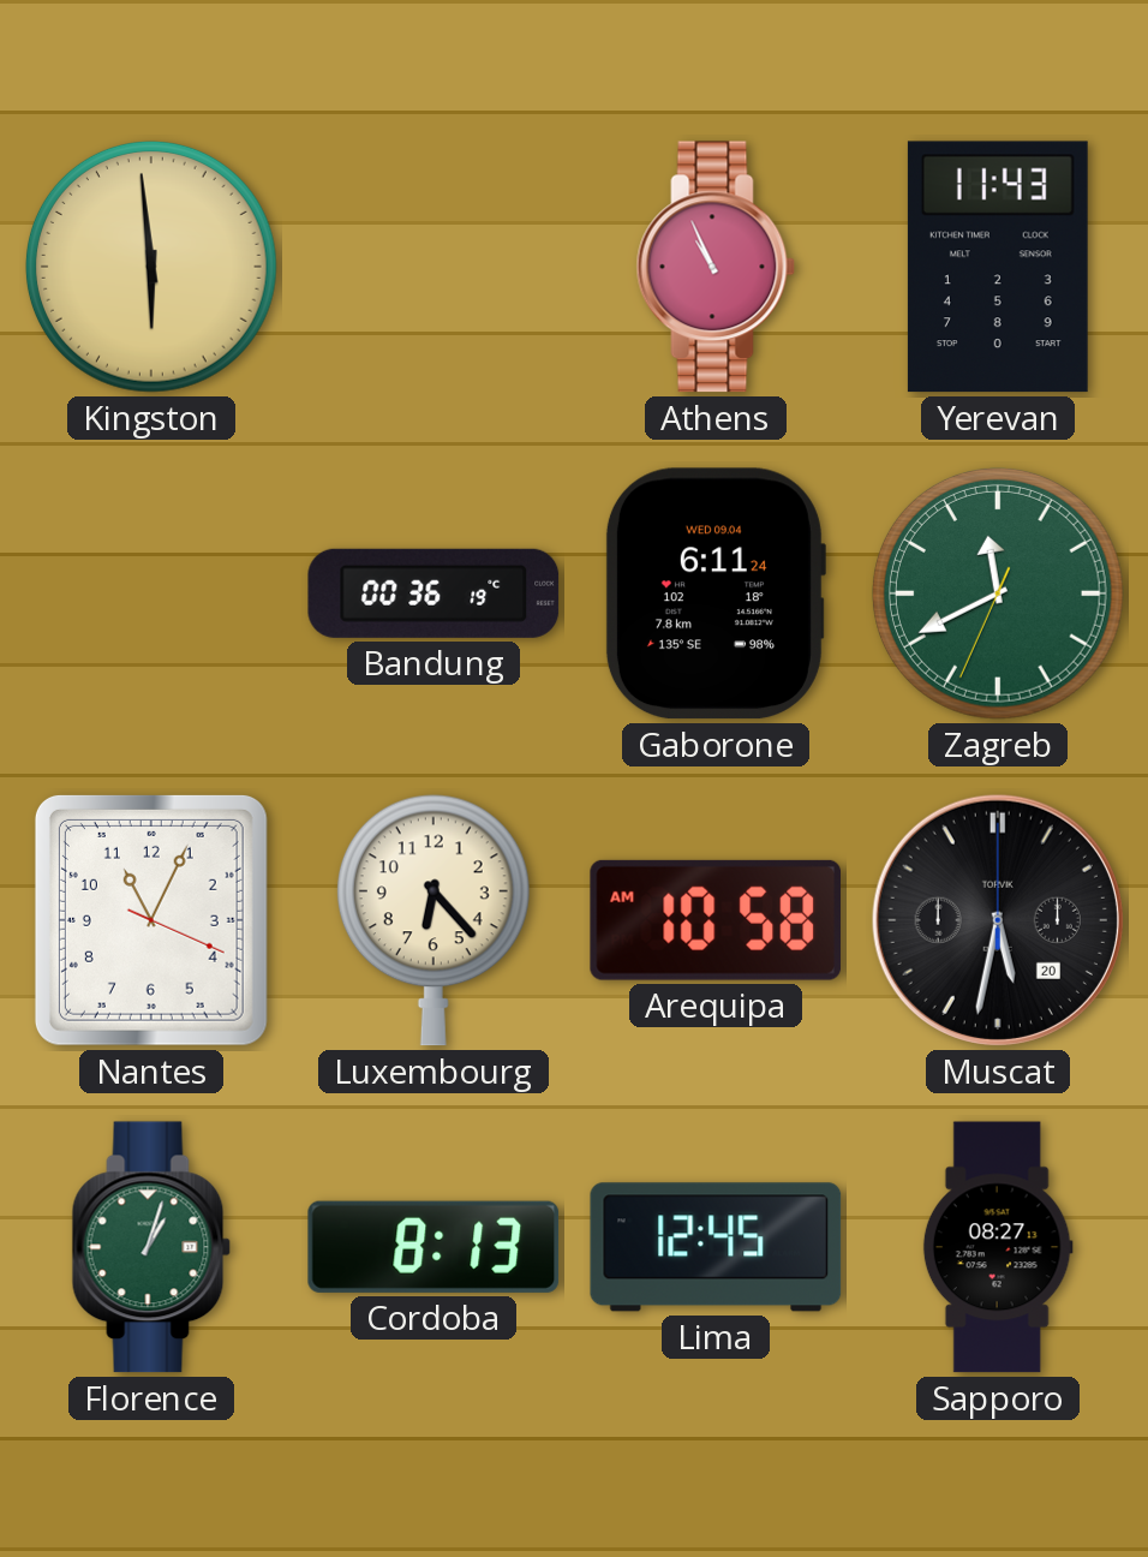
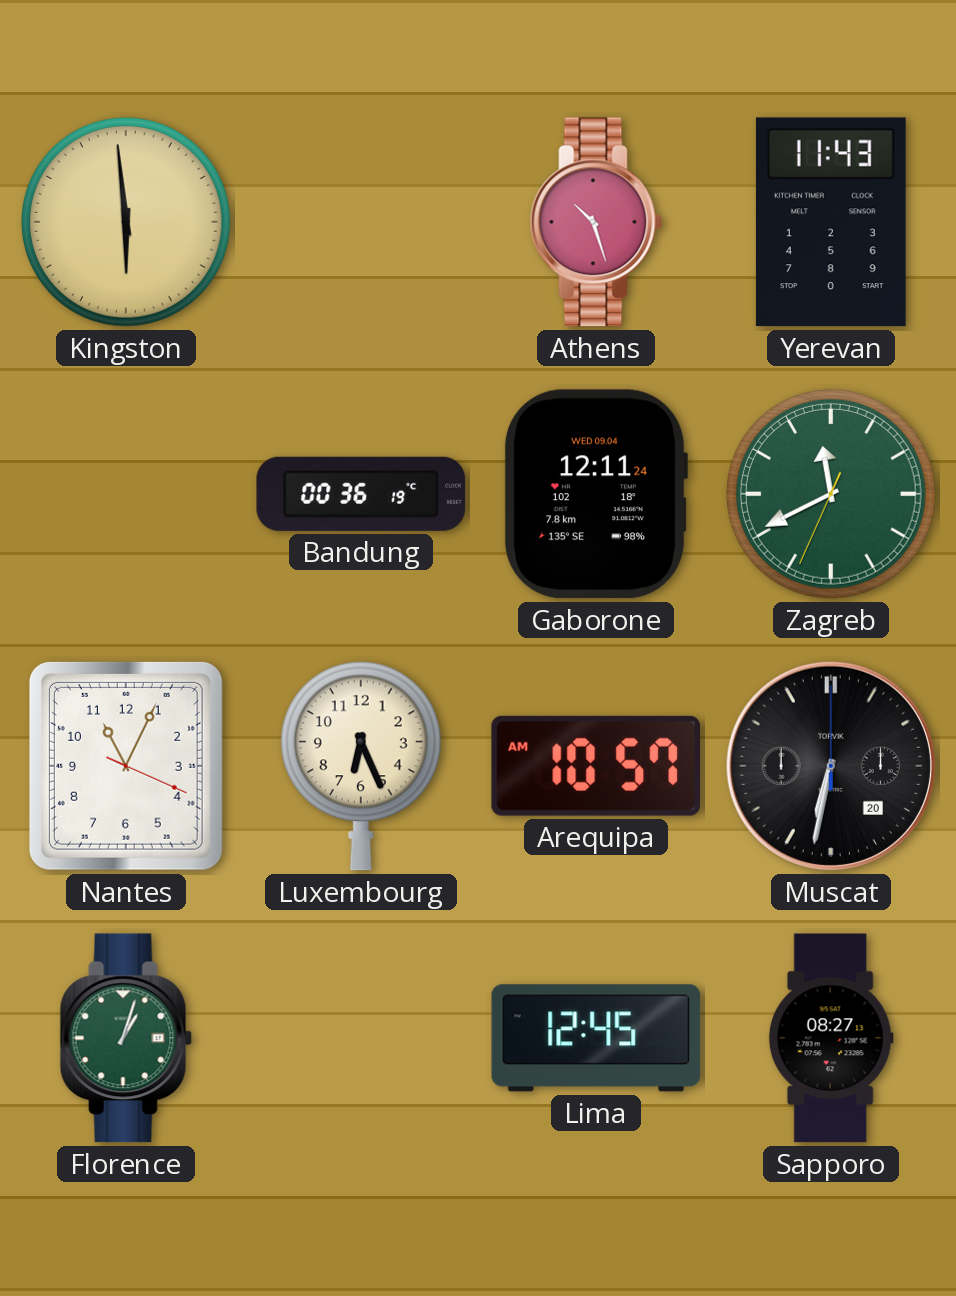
Athens: 10:56 -> 10:27
Gaborone: 6:11 -> 12:11
Luxembourg: 6:23 -> 6:26
Arequipa: 10:58 -> 10:57
Muscat: 5:32 -> 6:32
Cordoba: 8:13 -> none
